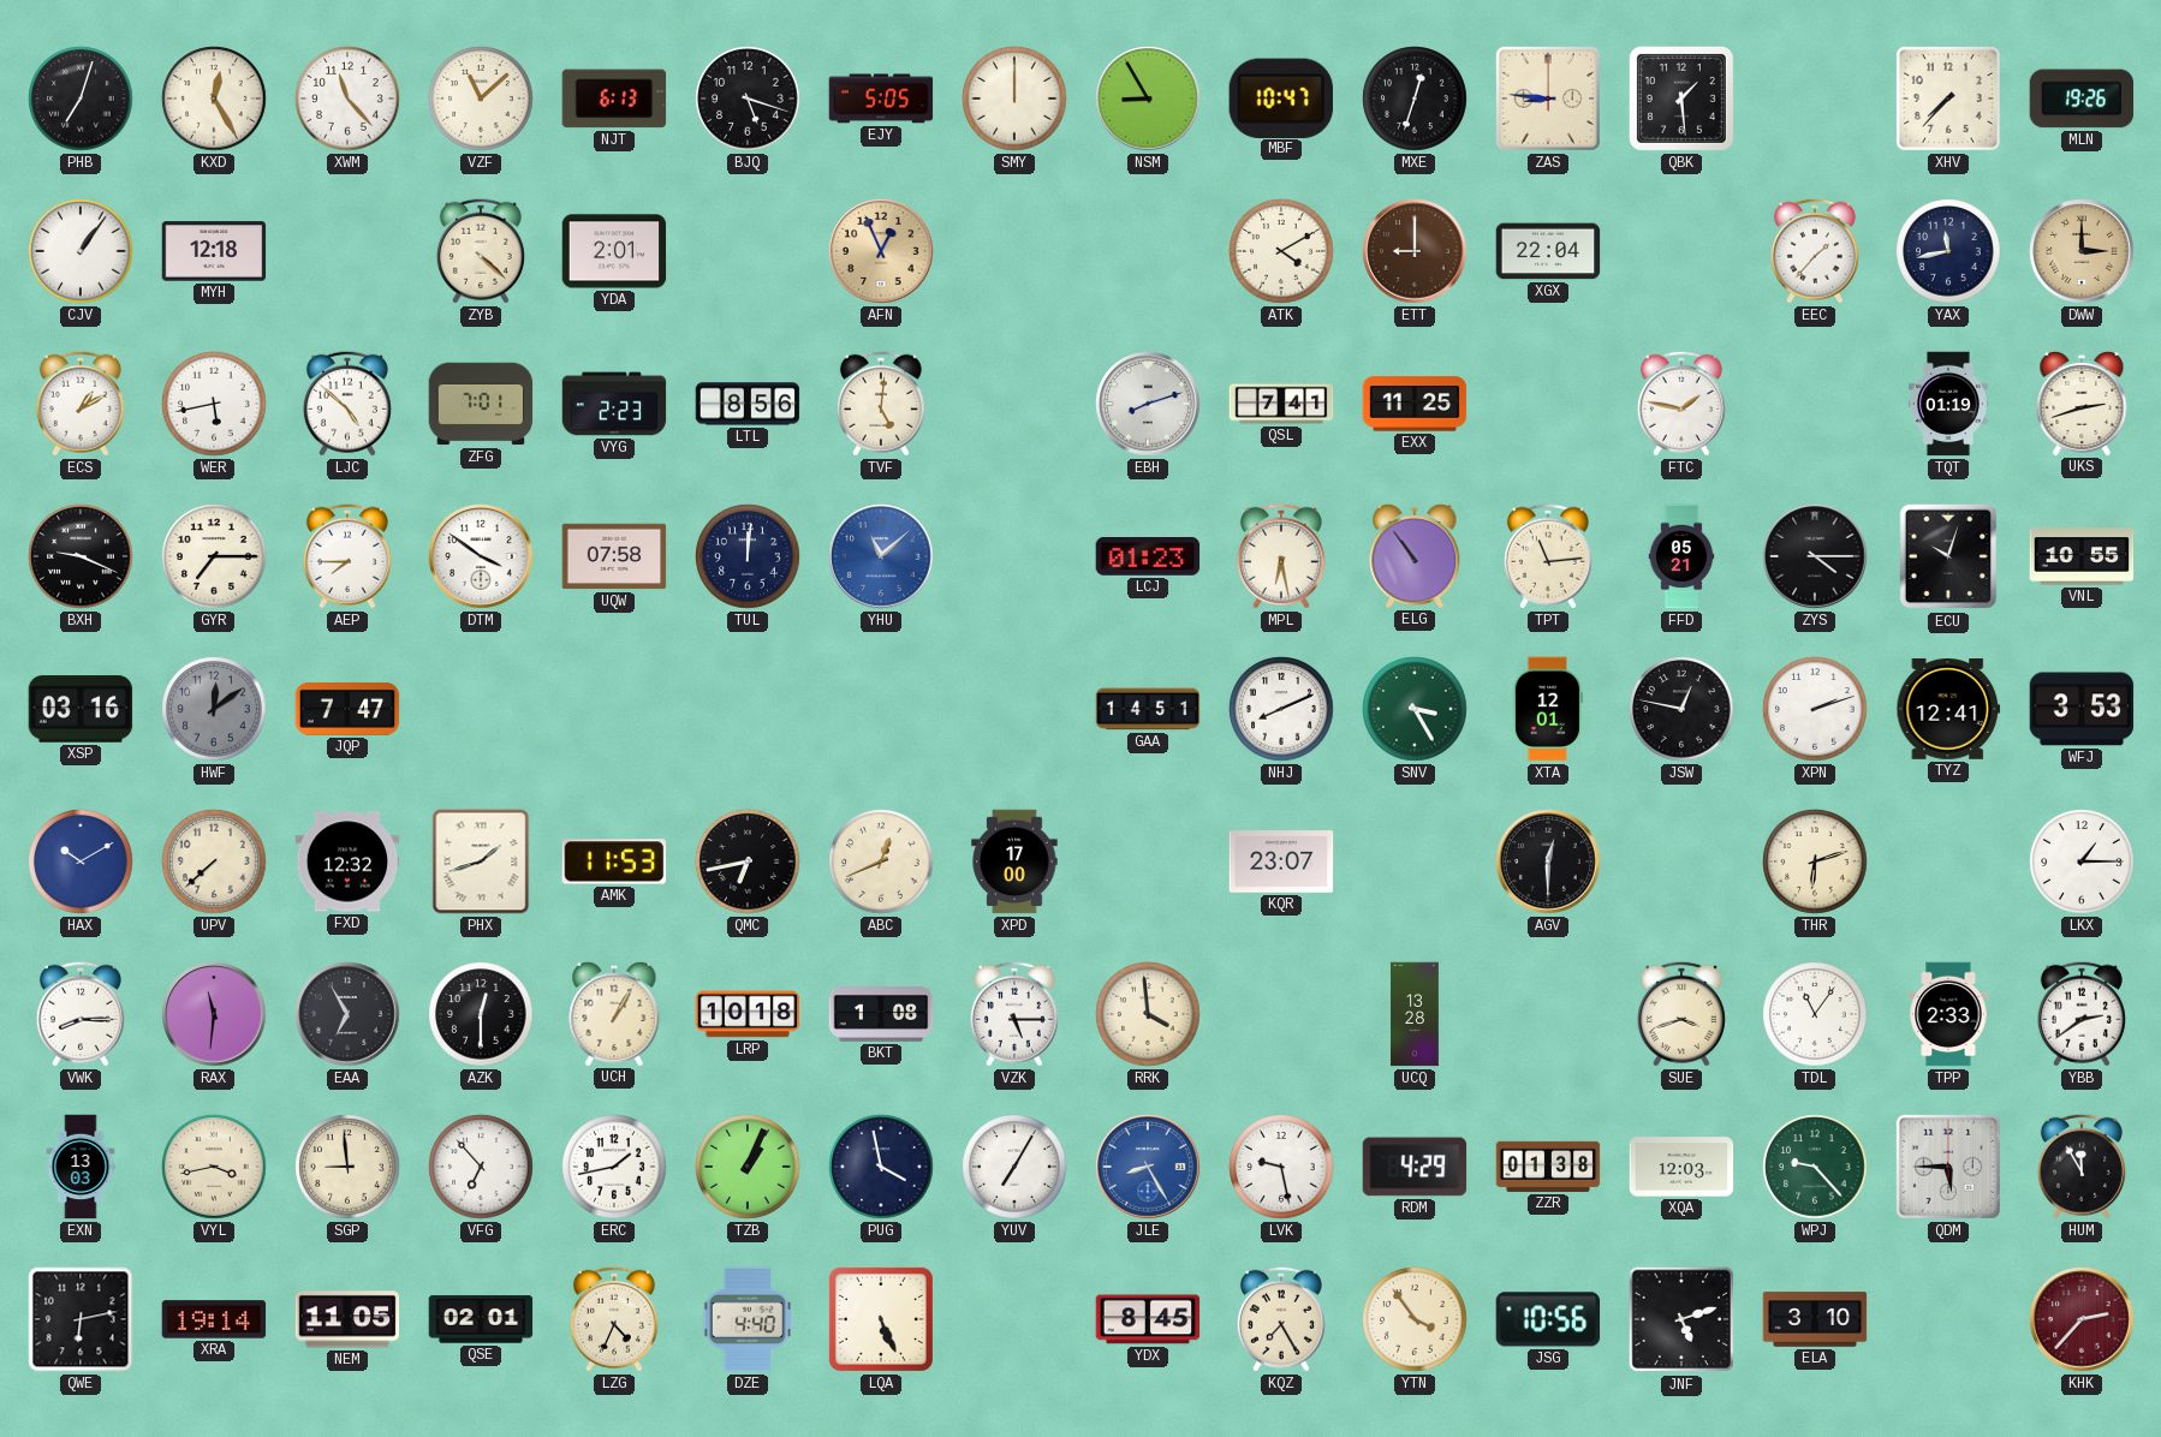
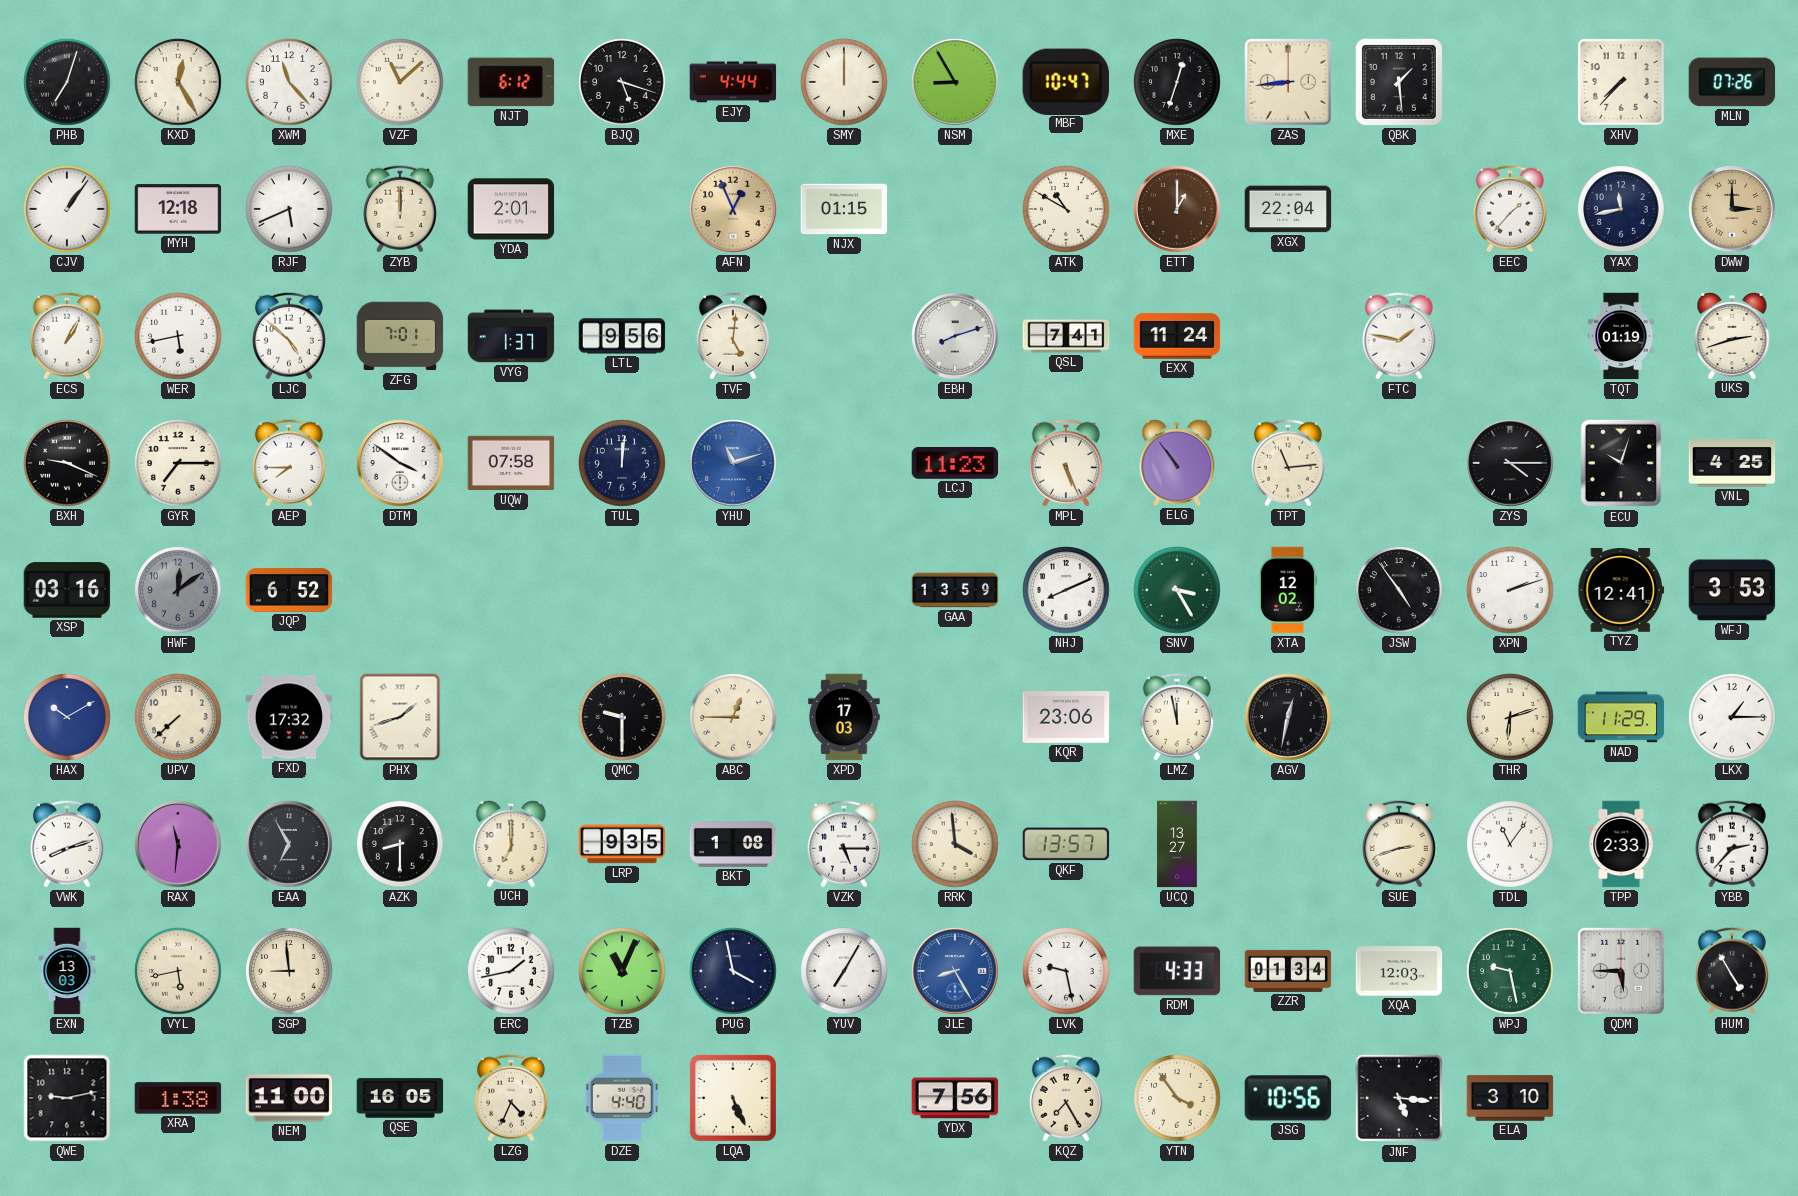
NJT: 6:13 -> 6:12
EJY: 5:05 -> 4:44
ZAS: 8:46 -> 8:44
MLN: 19:26 -> 07:26
RJF: none -> 5:41
ZYB: 4:22 -> 12:00
NJX: none -> 01:15
ATK: 4:10 -> 10:50
ETT: 9:00 -> 1:00
ECS: 1:10 -> 1:05
VYG: 2:23 -> 1:37
LTL: 8:56 -> 9:56
EXX: 11:25 -> 11:24
YHU: 11:08 -> 11:12
LCJ: 01:23 -> 11:23
MPL: 6:28 -> 5:26
FFD: 05:21 -> none
VNL: 10:55 -> 4:25
JQP: 7:47 -> 6:52
GAA: 14:51 -> 13:59
XTA: 12:01 -> 12:02
JSW: 12:47 -> 4:54
FXD: 12:32 -> 17:32
AMK: 11:53 -> none
QMC: 6:43 -> 9:30
ABC: 12:41 -> 12:45
XPD: 17:00 -> 17:03
KQR: 23:07 -> 23:06
LMZ: none -> 11:58
AGV: 12:30 -> 12:32
NAD: none -> 11:29
VWK: 8:15 -> 8:12
AZK: 12:30 -> 8:30
UCH: 1:05 -> 7:00
LRP: 10:18 -> 9:35
QKF: none -> 13:57
UCQ: 13:28 -> 13:27
SUE: 3:42 -> 2:42
YBB: 2:39 -> 2:37
VYL: 3:43 -> 5:43
VFG: 6:53 -> none
TZB: 1:04 -> 11:04
RDM: 4:29 -> 4:33
ZZR: 01:38 -> 01:34
WPJ: 9:23 -> 9:28
HUM: 11:55 -> 4:55
QWE: 6:13 -> 9:13
XRA: 19:14 -> 1:38
NEM: 11:05 -> 11:00
QSE: 02:01 -> 16:05
YDX: 8:45 -> 7:56
JNF: 5:12 -> 5:16
KHK: 2:37 -> none
